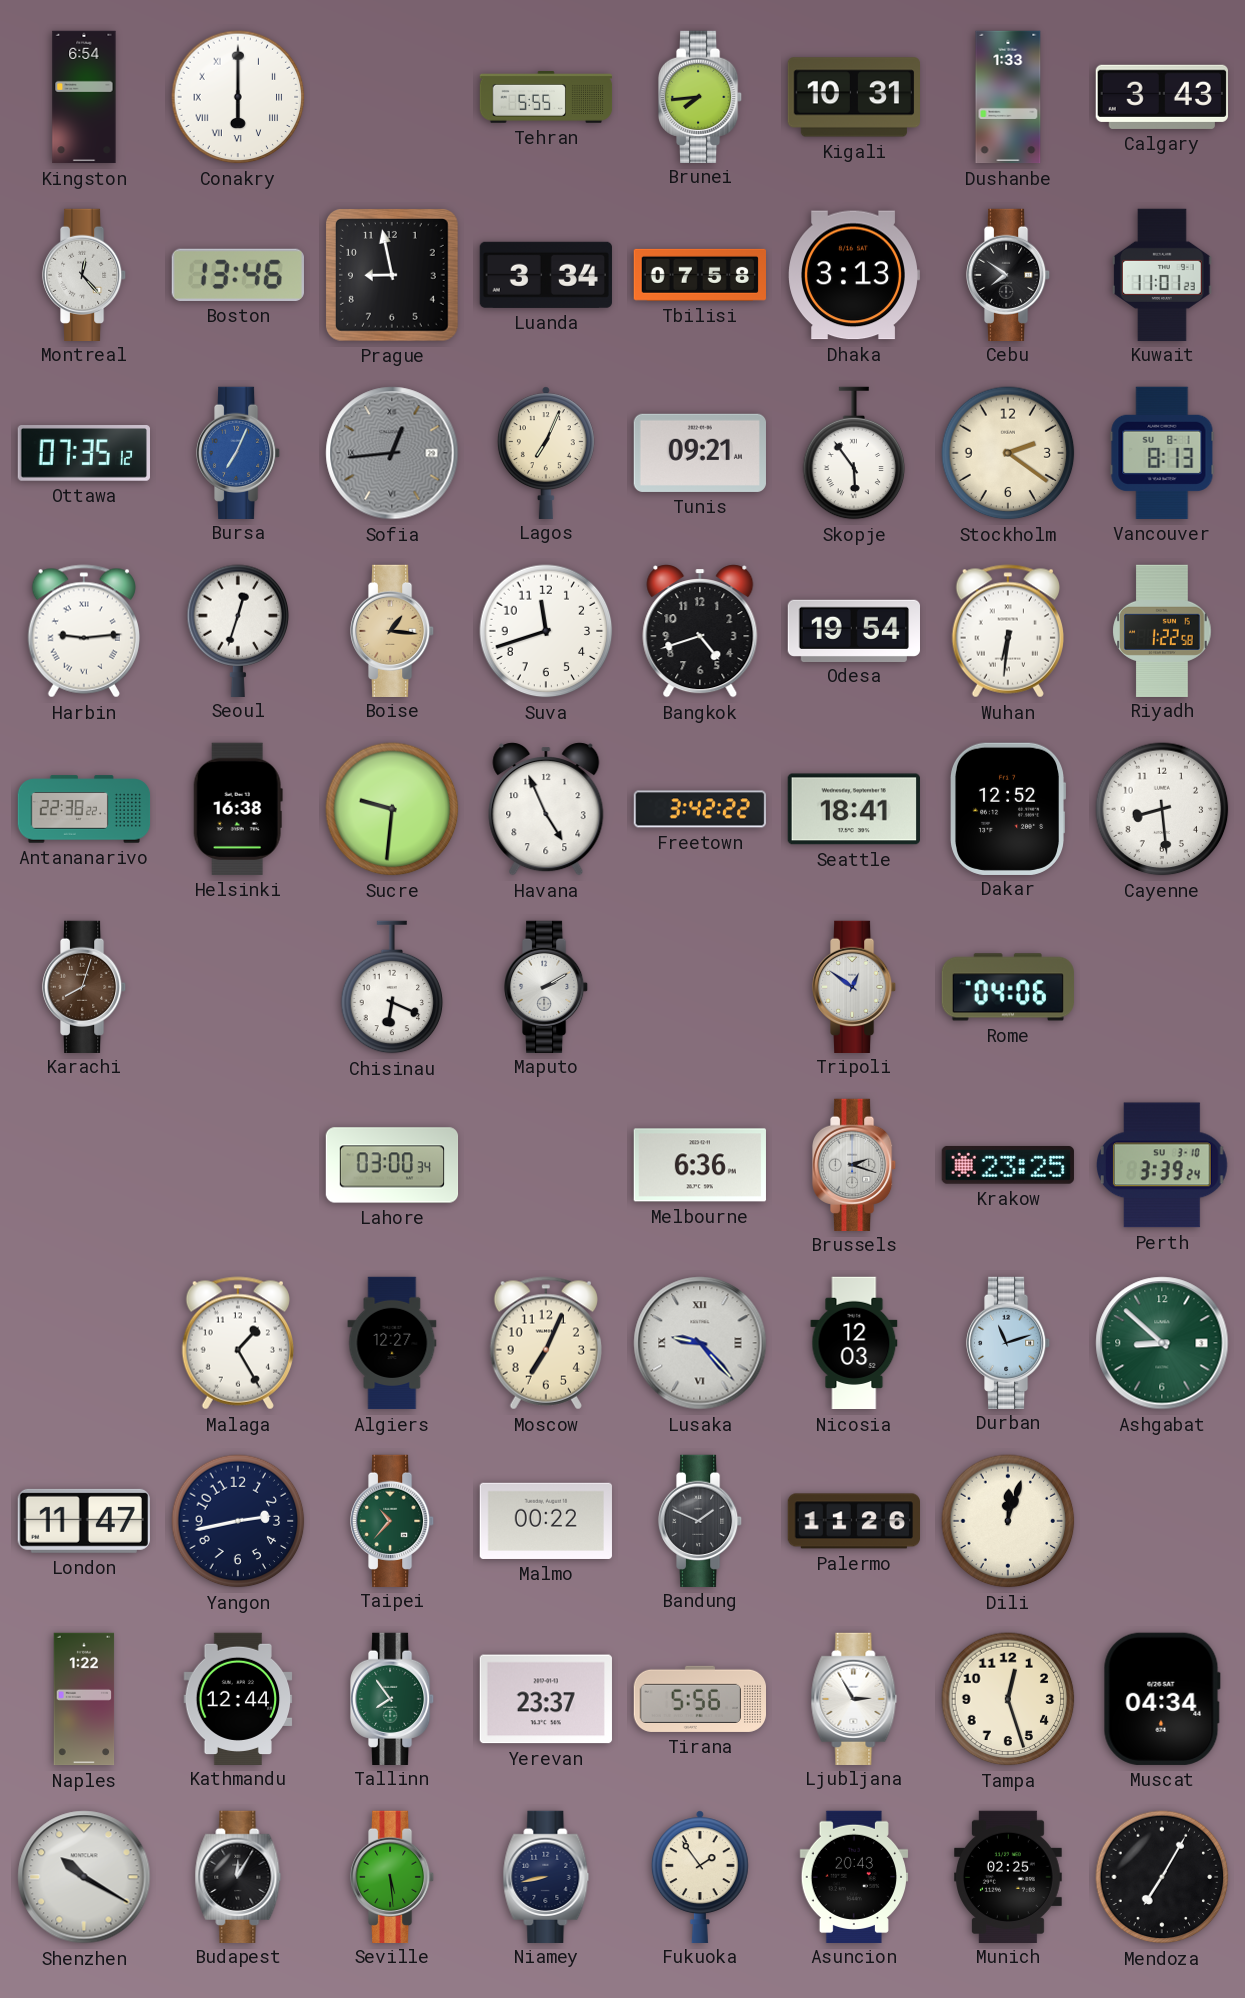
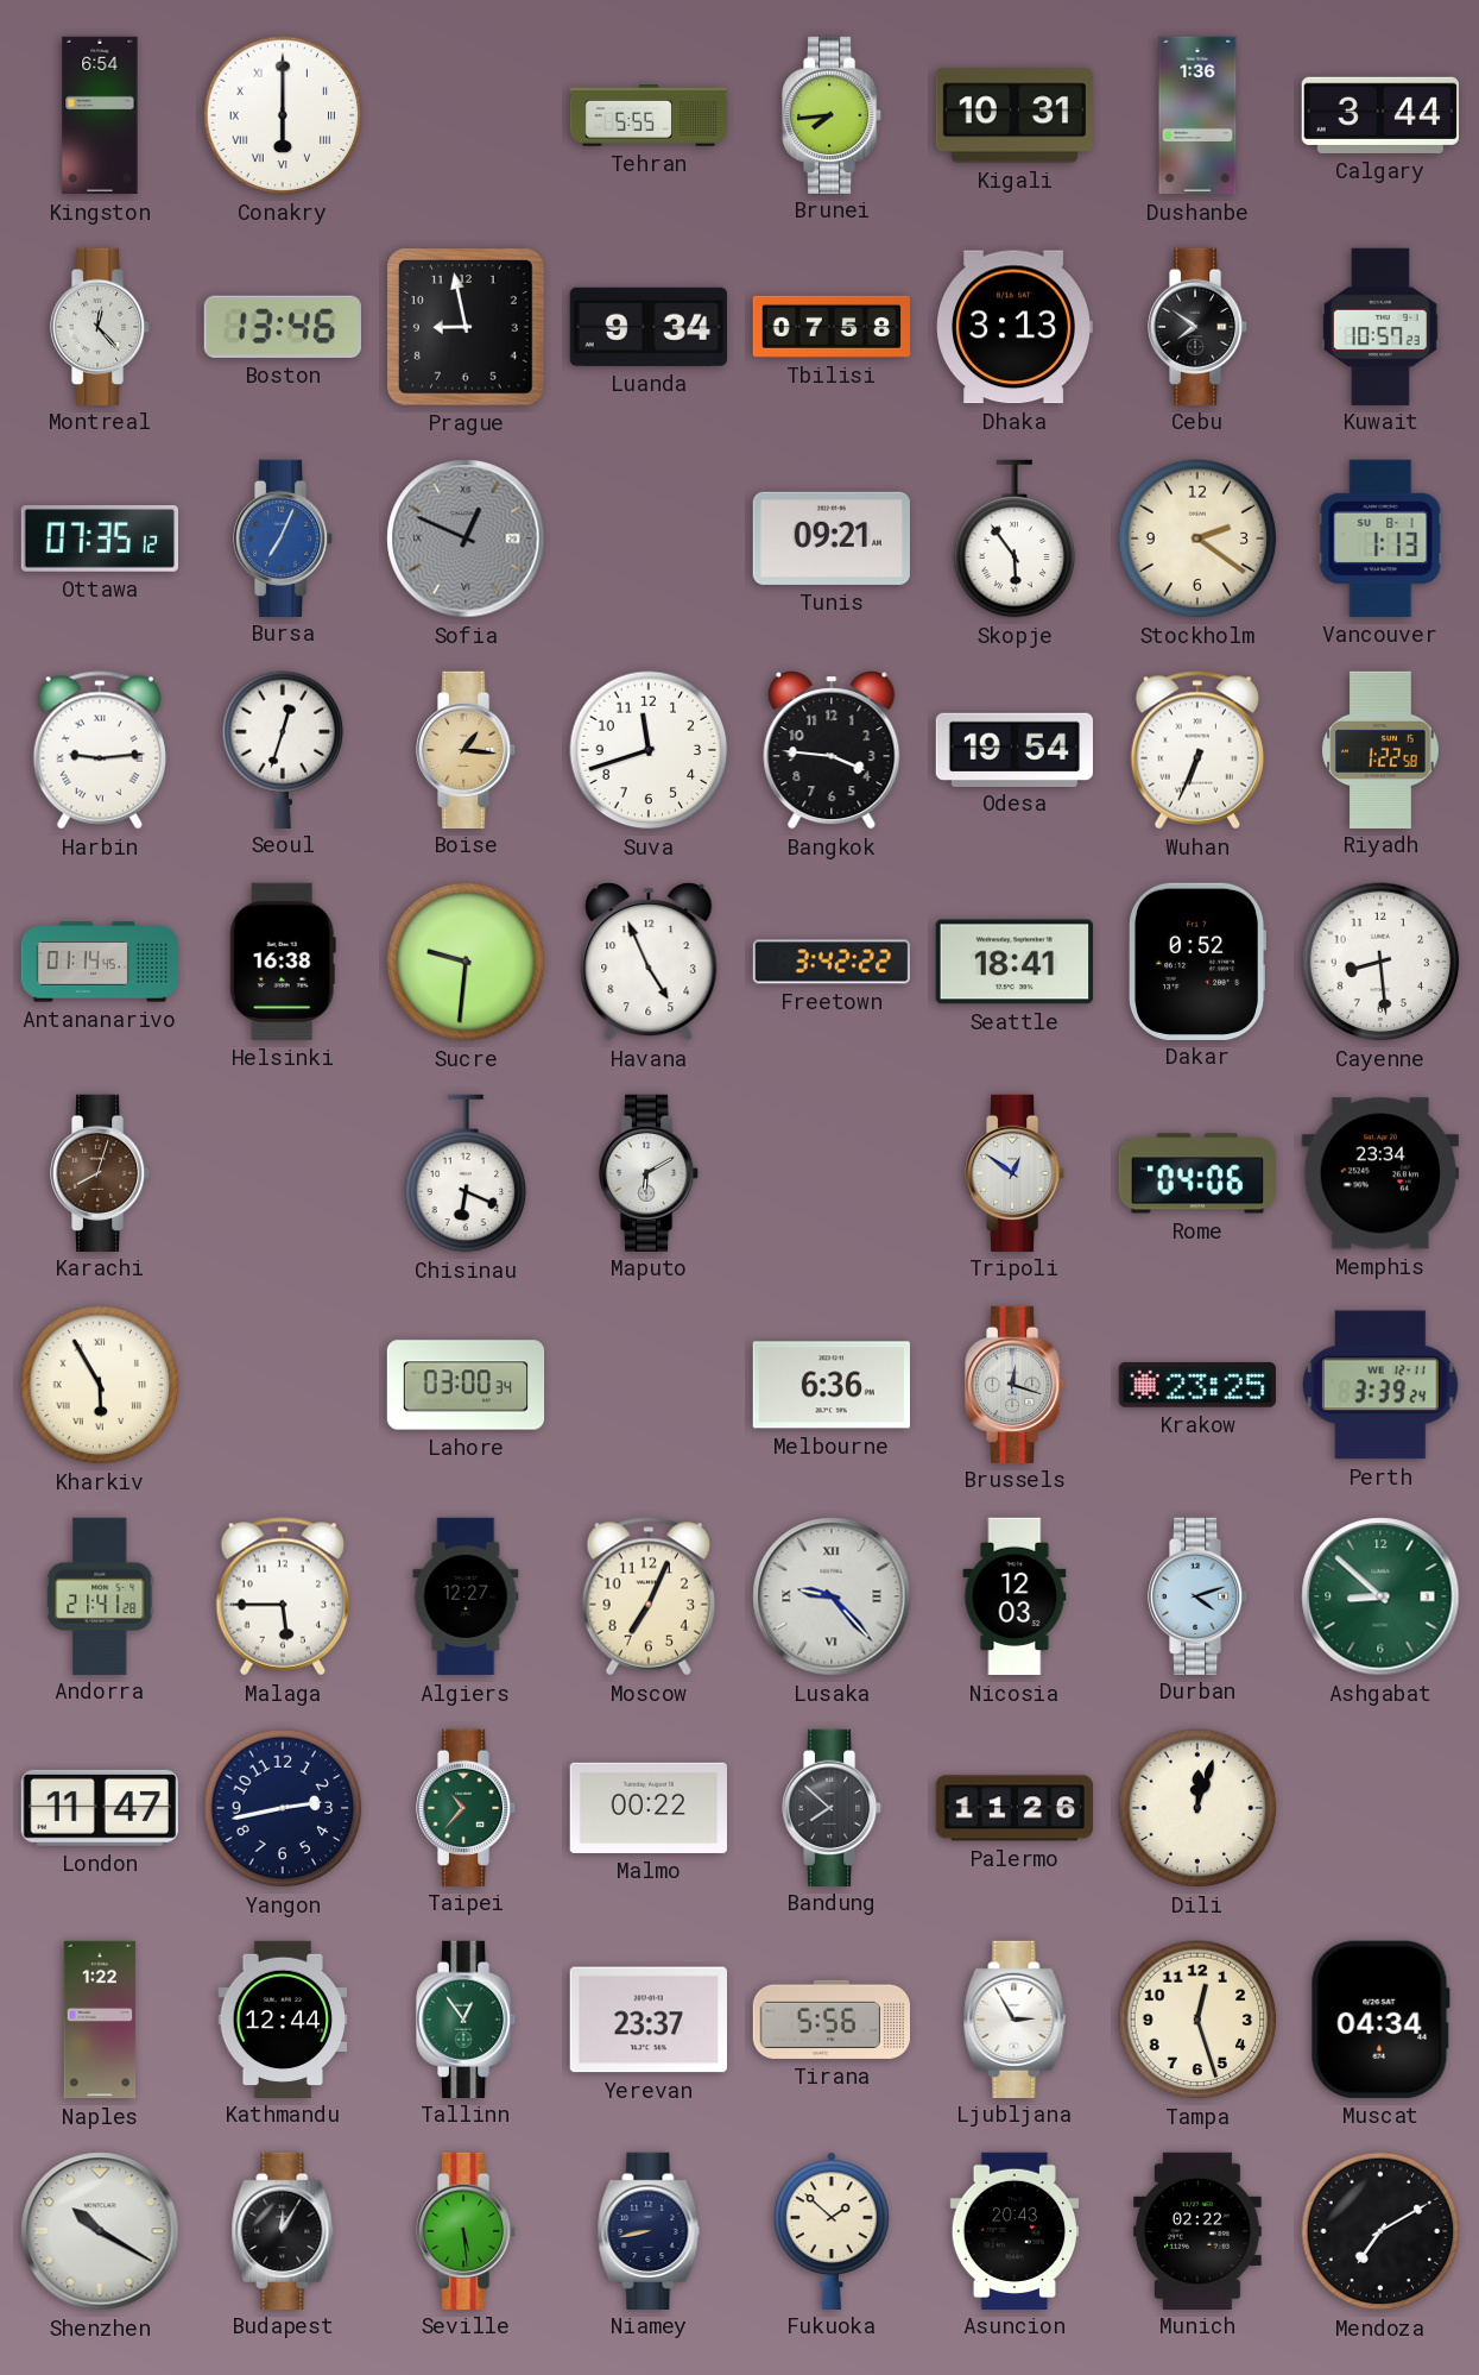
Dushanbe: 1:33 -> 1:36
Calgary: 3:43 -> 3:44
Luanda: 3:34 -> 9:34
Kuwait: 11:01 -> 10:57
Sofia: 12:44 -> 12:49
Lagos: 7:04 -> none
Vancouver: 8:13 -> 1:13
Bangkok: 4:42 -> 3:46
Wuhan: 6:31 -> 6:34
Antananarivo: 22:38 -> 01:14
Dakar: 12:52 -> 0:52
Maputo: 2:10 -> 6:10
Memphis: none -> 23:34
Kharkiv: none -> 5:55
Brussels: 2:18 -> 12:18
Perth date: SU 3-10 -> WE 12-11
Andorra: none -> 21:41
Malaga: 1:25 -> 5:45
Durban: 11:12 -> 4:12
Bandung: 1:49 -> 7:52
Tallinn: 7:54 -> 12:54
Fukuoka: 1:54 -> 1:52
Munich: 02:25 -> 02:22
Mendoza: 7:05 -> 7:10
